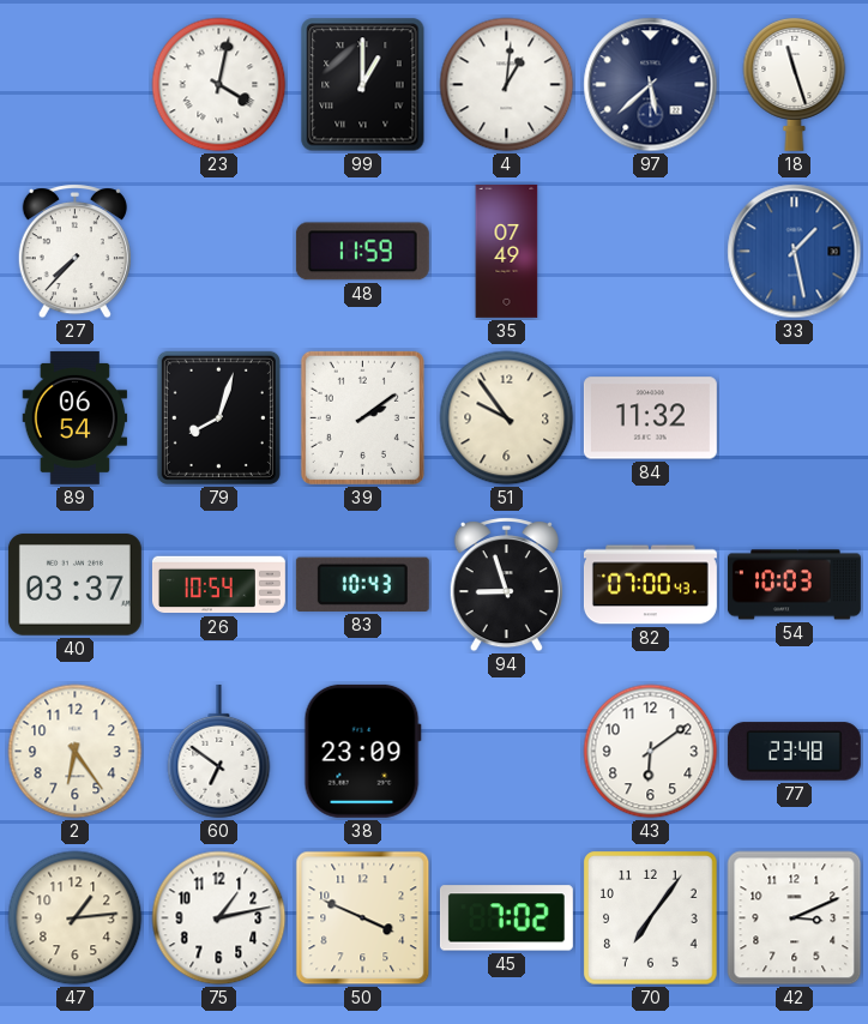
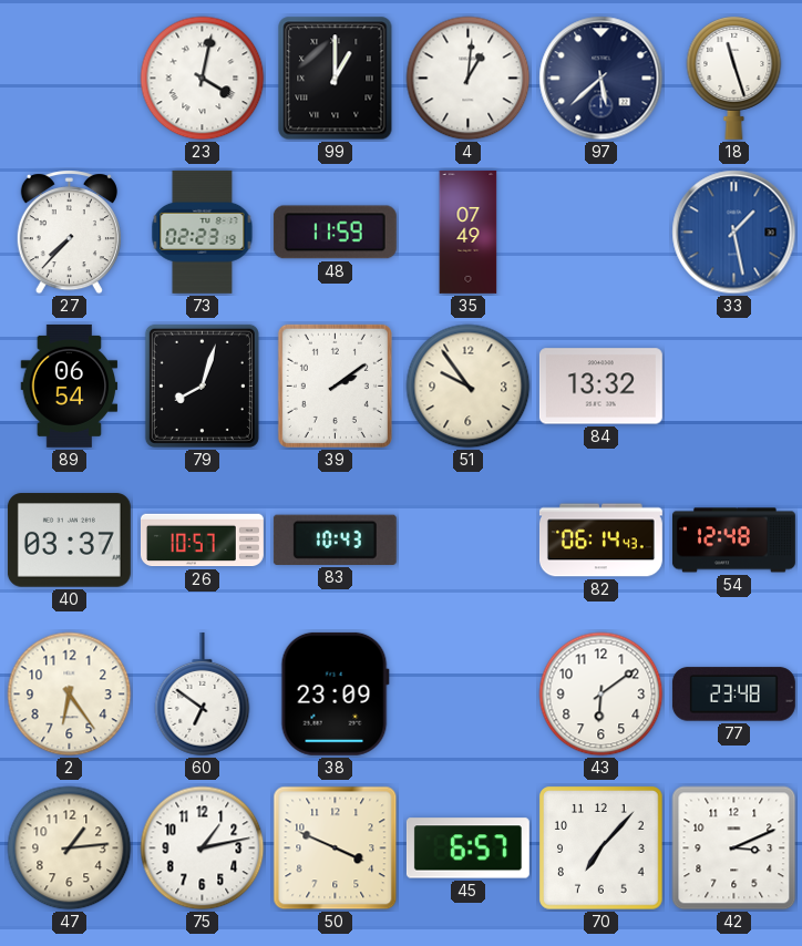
73: none -> 02:23
84: 11:32 -> 13:32
26: 10:54 -> 10:57
94: 8:57 -> none
82: 07:00 -> 06:14
54: 10:03 -> 12:48
45: 7:02 -> 6:57
70: 7:06 -> 7:07
